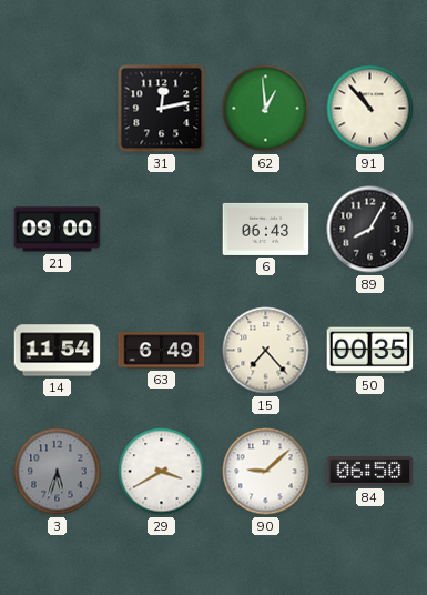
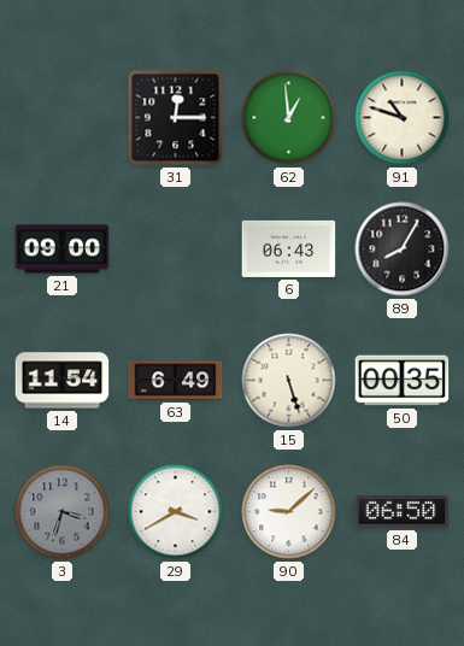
31: 12:13 -> 12:15
91: 10:53 -> 10:48
15: 7:23 -> 5:27
3: 5:33 -> 3:33
